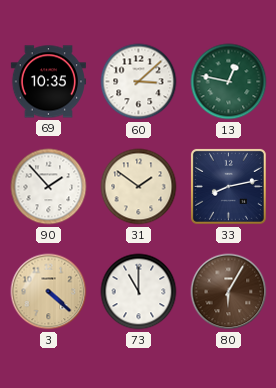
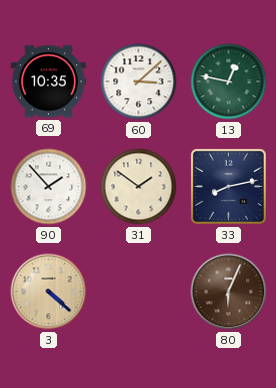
73: 11:00 -> none
80: 6:05 -> 6:04
